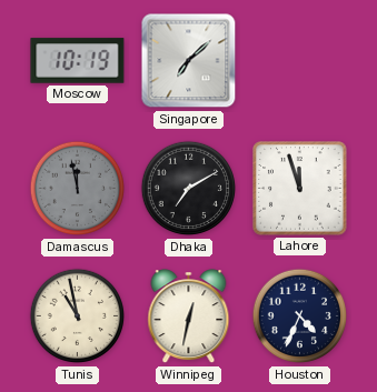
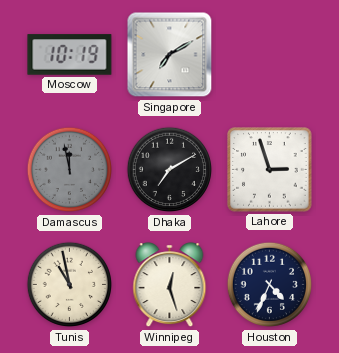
Singapore: 7:08 -> 7:10
Lahore: 11:57 -> 2:57
Winnipeg: 12:32 -> 12:27
